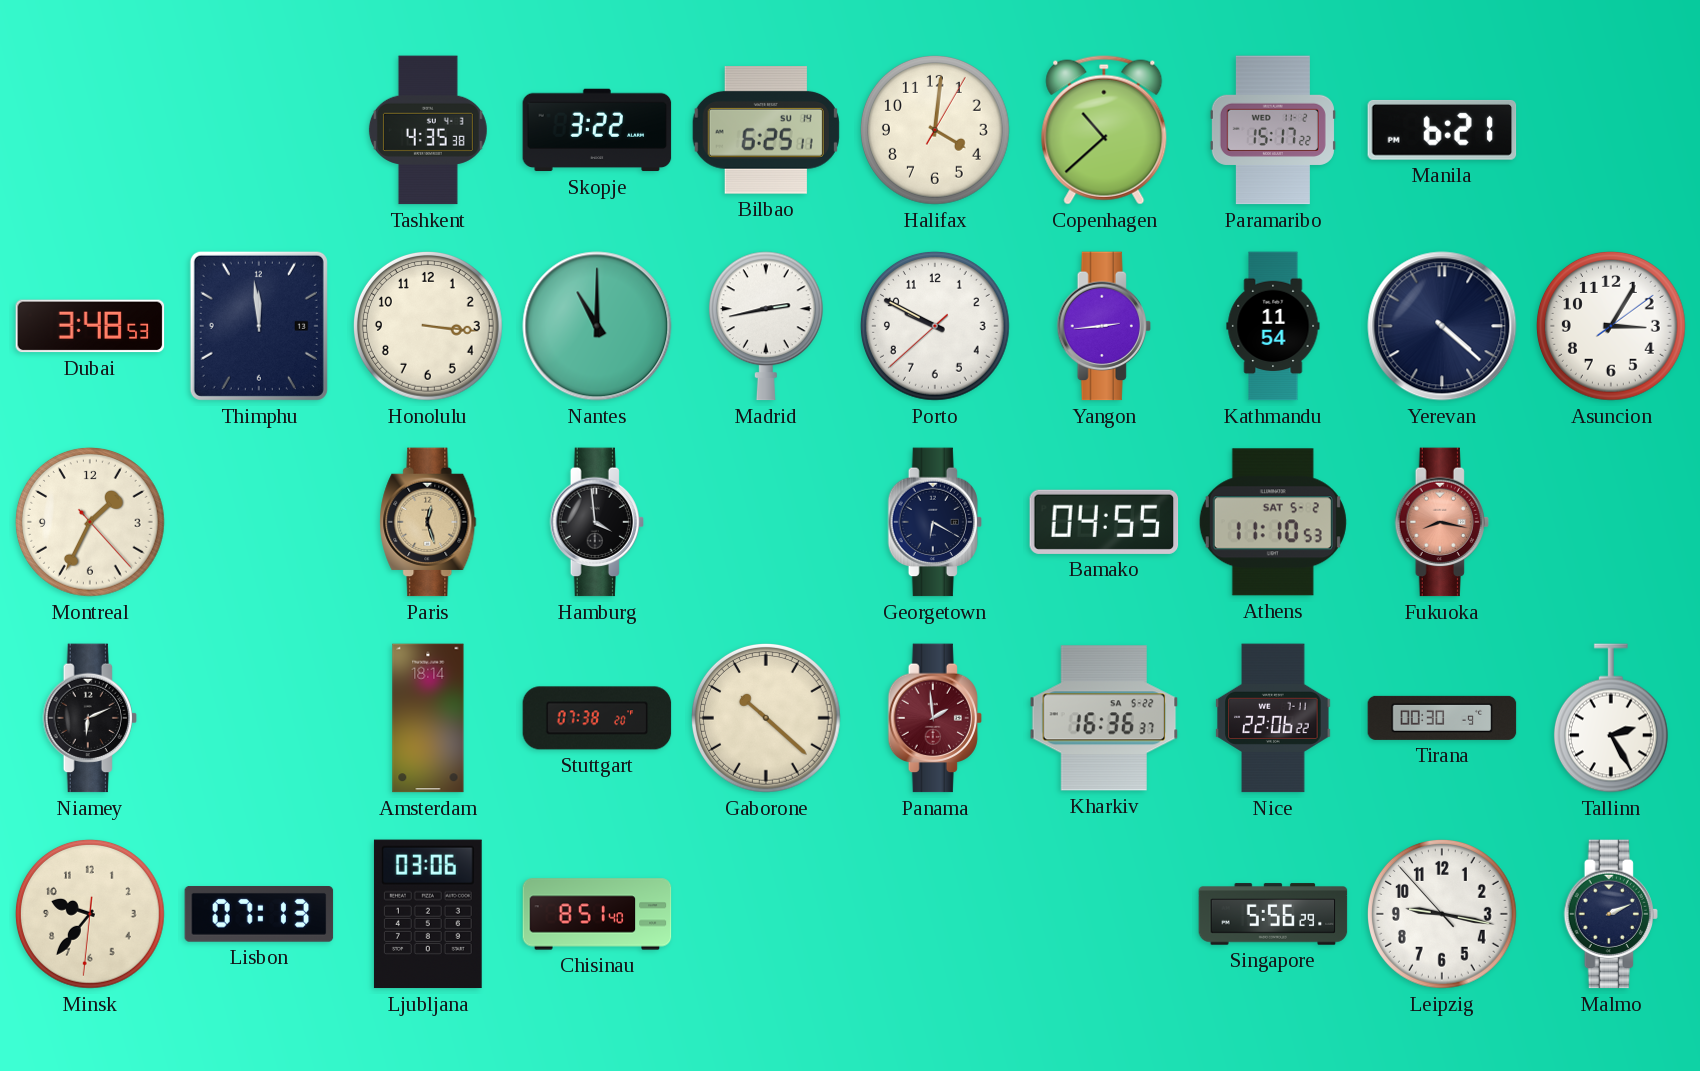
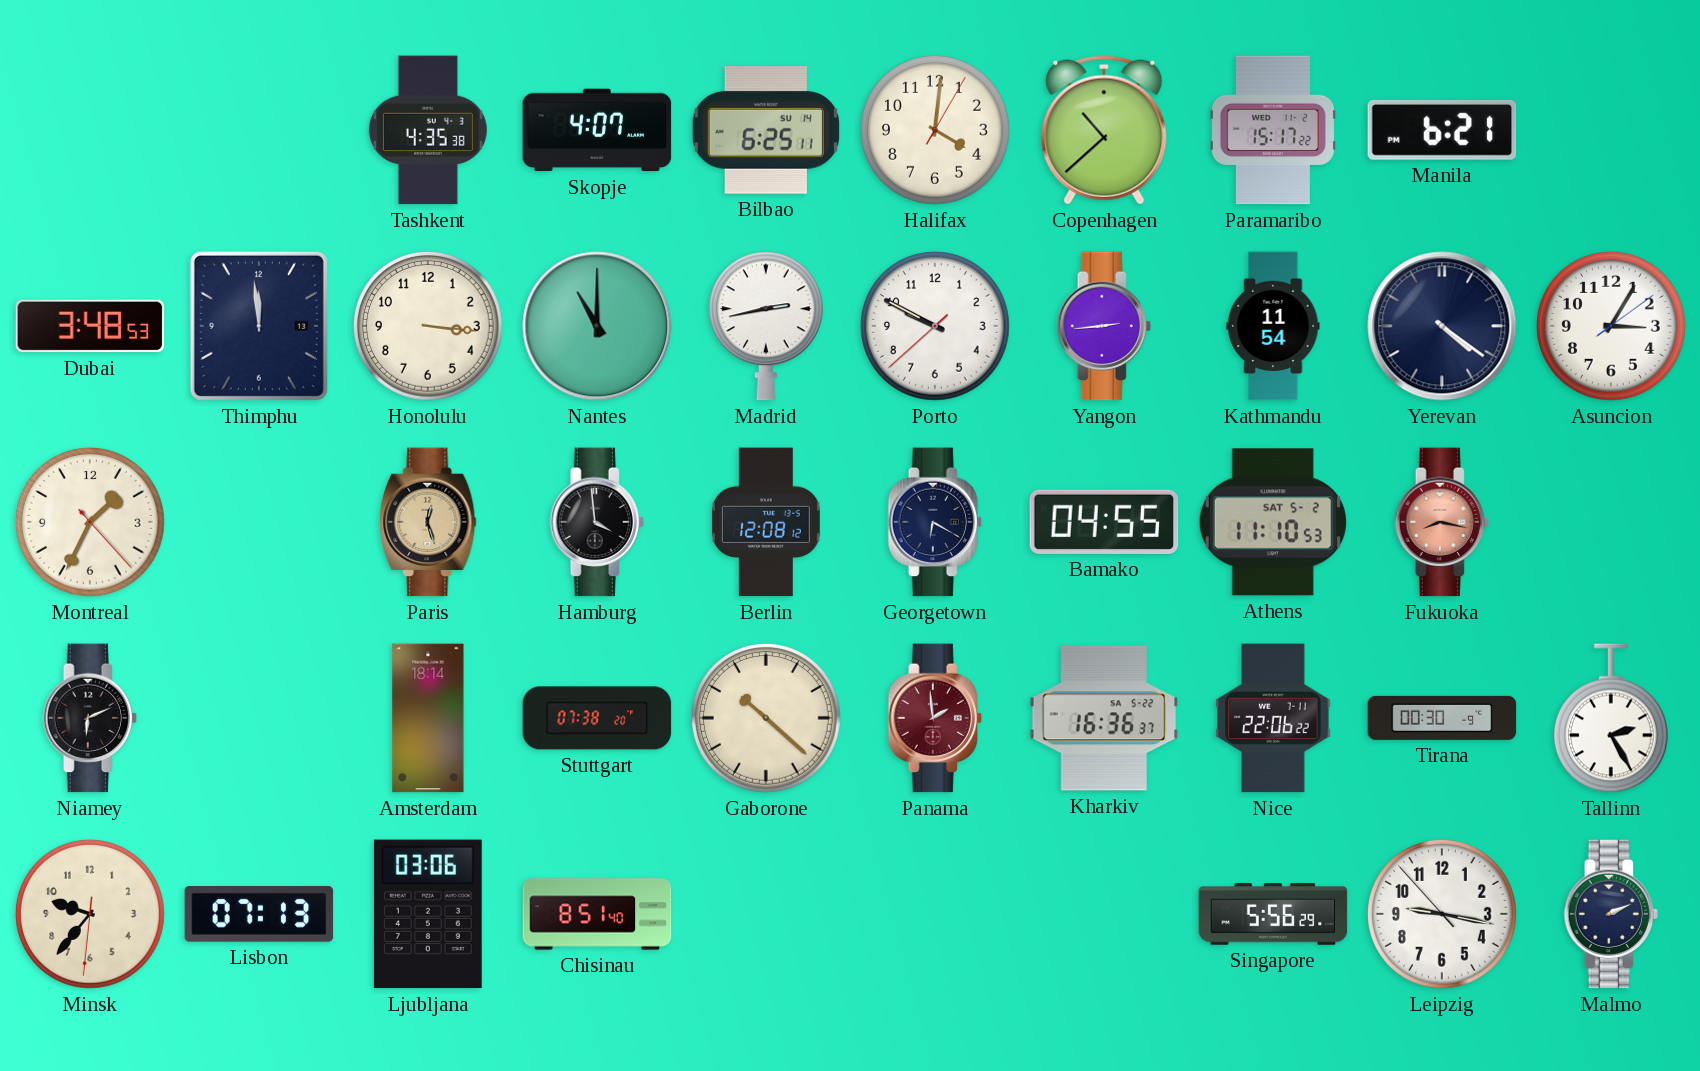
Skopje: 3:22 -> 4:07
Yerevan: 4:22 -> 4:21
Berlin: none -> 12:08
